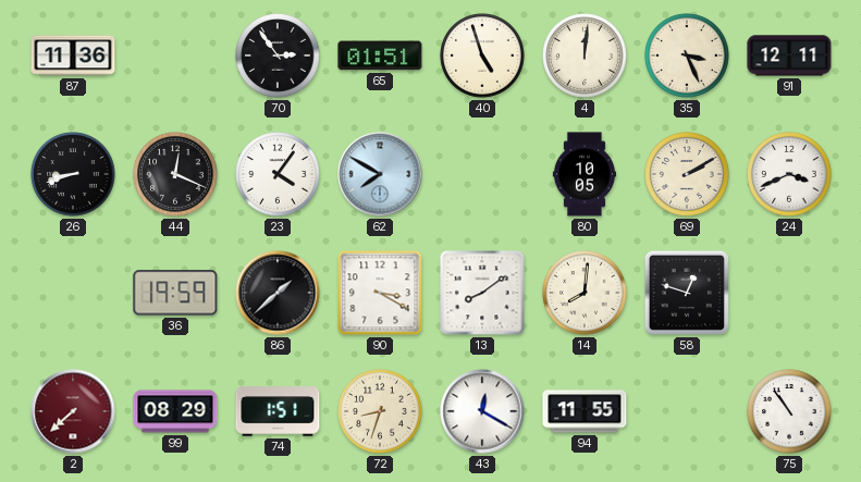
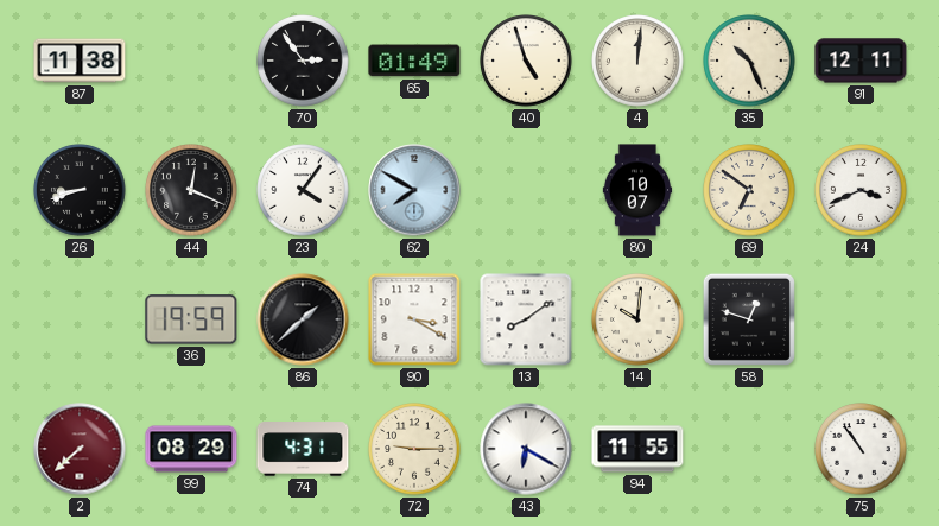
87: 11:36 -> 11:38
65: 01:51 -> 01:49
35: 3:26 -> 10:26
80: 10:05 -> 10:07
69: 2:10 -> 6:51
14: 8:01 -> 10:01
74: 1:51 -> 4:31
72: 8:33 -> 9:15
43: 12:20 -> 6:20
